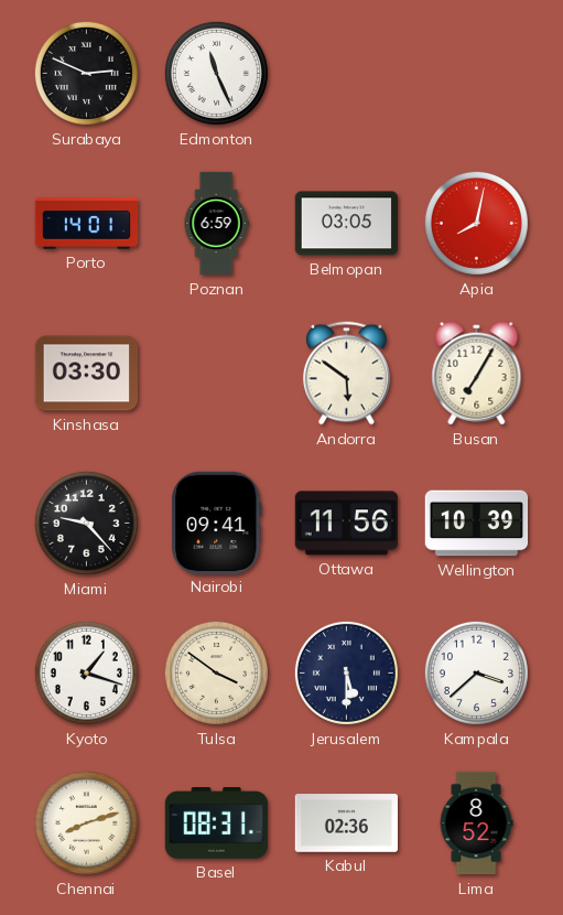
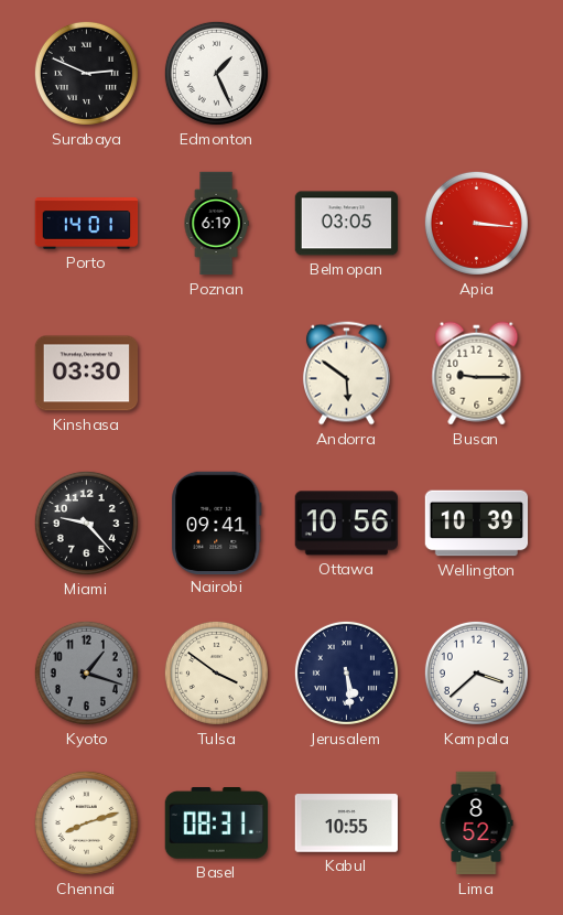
Edmonton: 11:26 -> 1:26
Poznan: 6:59 -> 6:19
Apia: 8:02 -> 3:16
Busan: 7:05 -> 9:15
Ottawa: 11:56 -> 10:56
Kyoto dial: white -> grey
Jerusalem: 5:30 -> 5:29
Kabul: 02:36 -> 10:55
